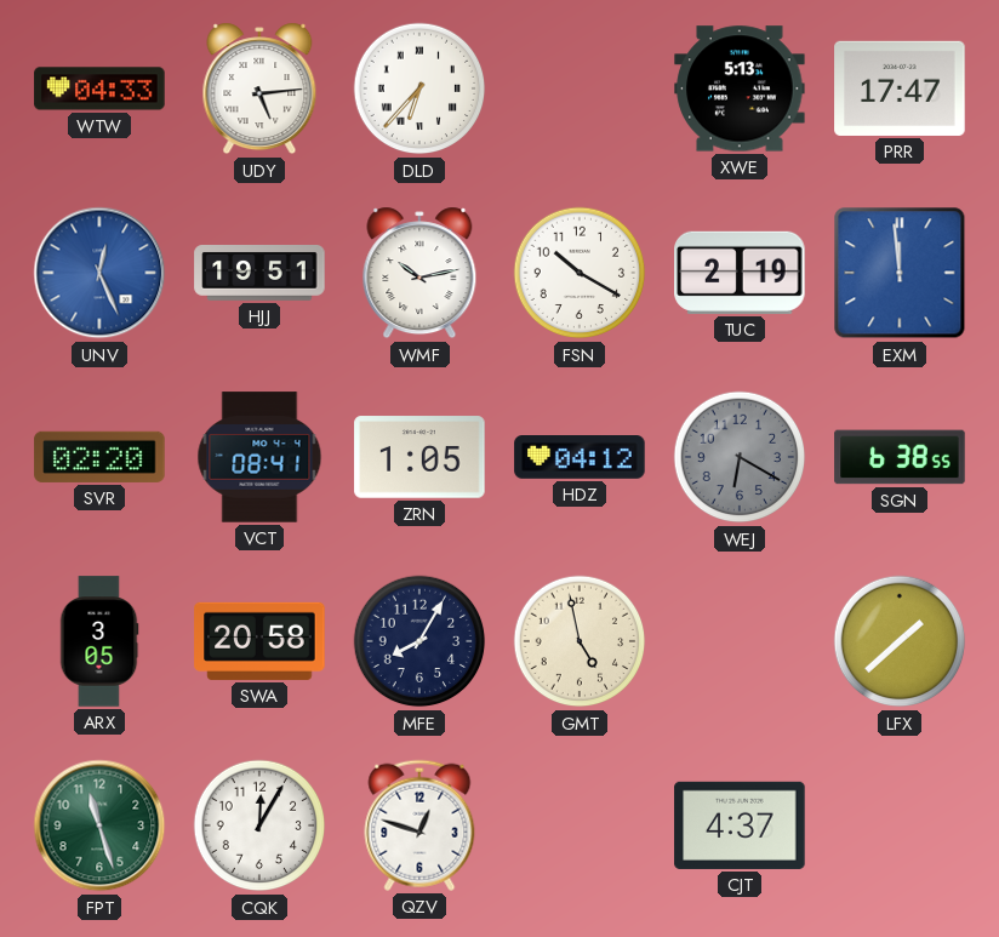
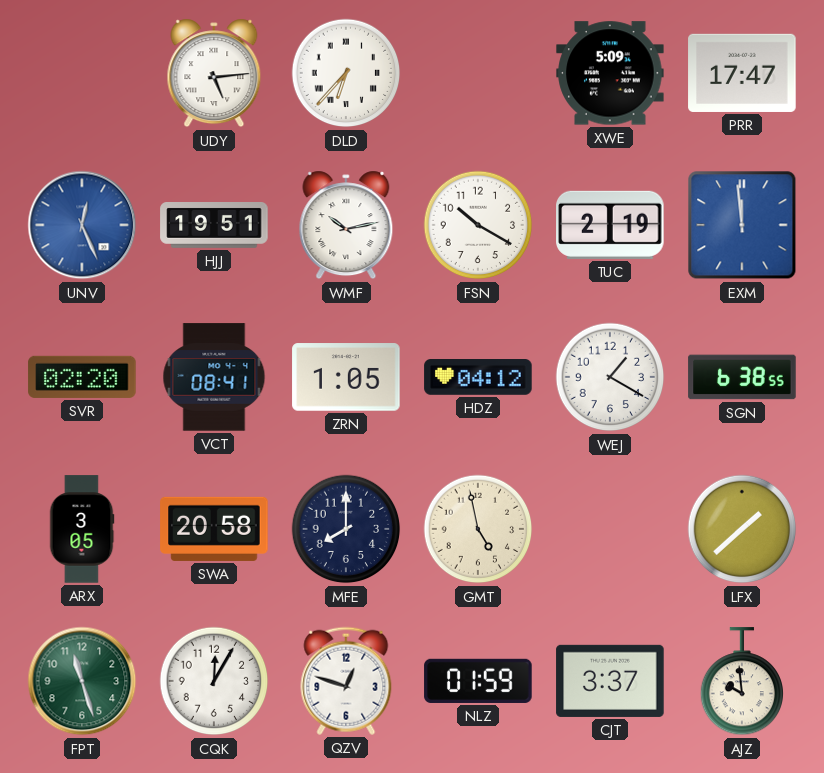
WTW: 04:33 -> none
XWE: 5:13 -> 5:09
WEJ: 6:20 -> 1:20
WEJ dial: grey -> white
MFE: 8:05 -> 8:00
NLZ: none -> 01:59
CJT: 4:37 -> 3:37
AJZ: none -> 9:59
